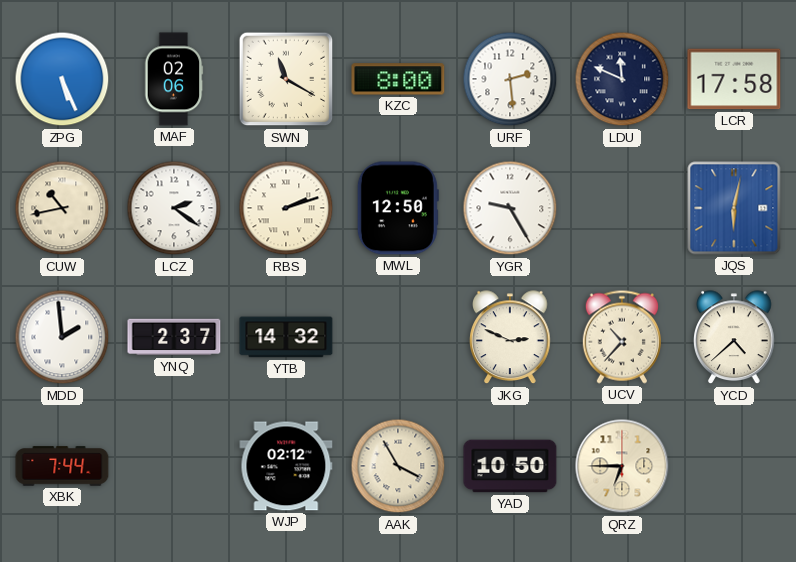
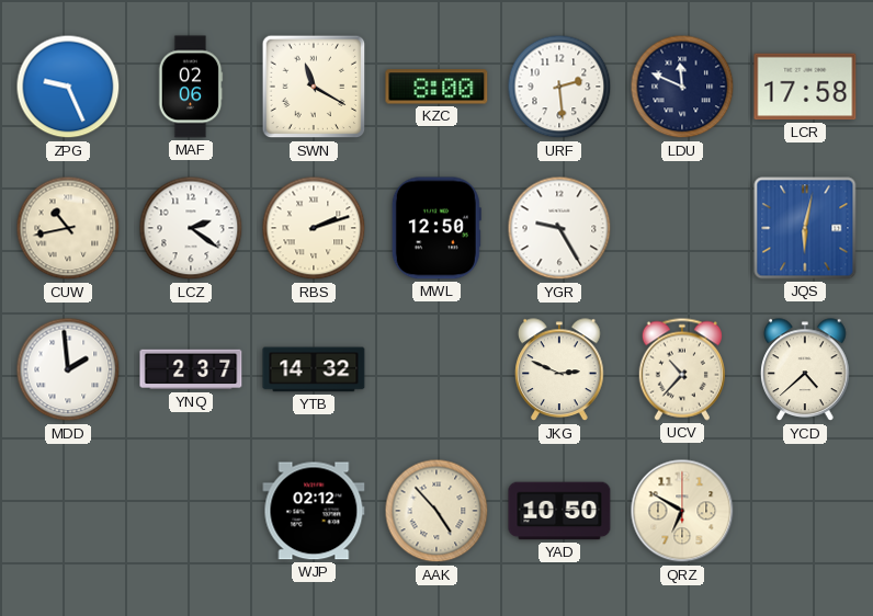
ZPG: 5:26 -> 9:26
XBK: 7:44 -> none
AAK: 3:55 -> 4:53
QRZ: 6:45 -> 6:50
